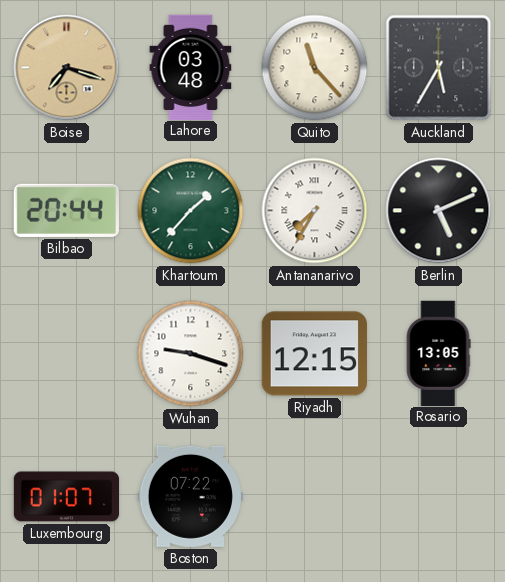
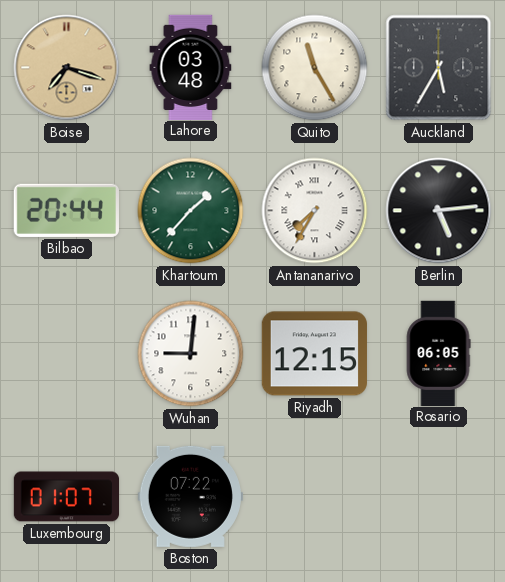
Quito: 11:23 -> 11:25
Berlin: 5:11 -> 5:14
Wuhan: 9:18 -> 9:01
Rosario: 13:05 -> 06:05
